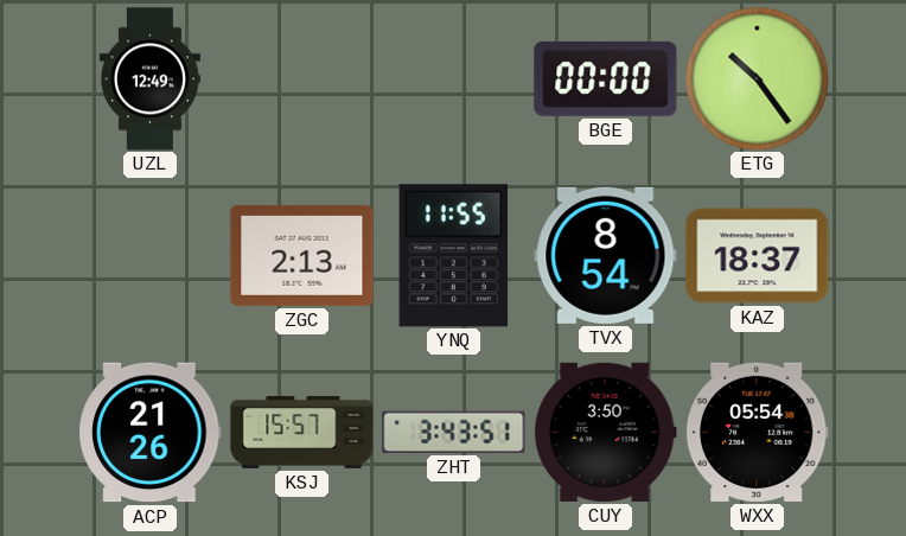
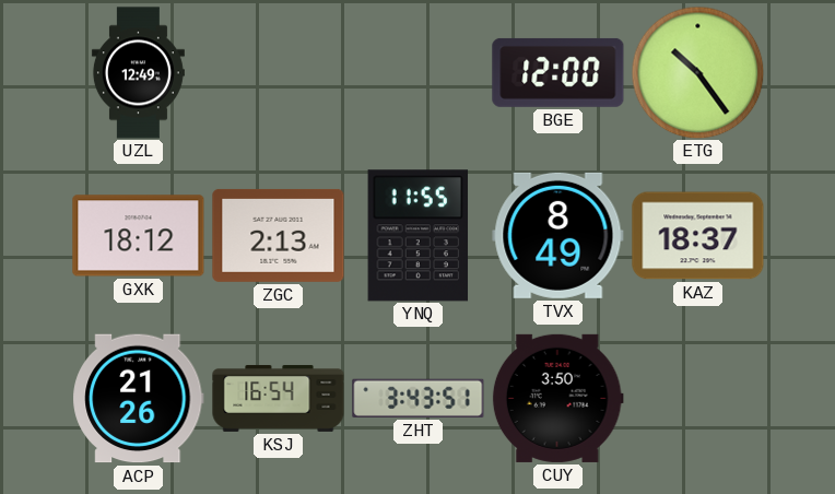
BGE: 00:00 -> 12:00
GXK: none -> 18:12
TVX: 8:54 -> 8:49
KSJ: 15:57 -> 16:54
WXX: 05:54 -> none
